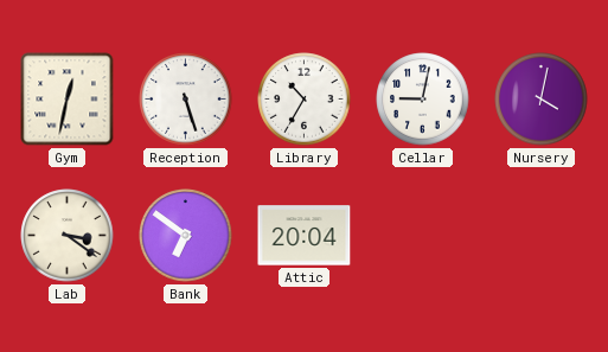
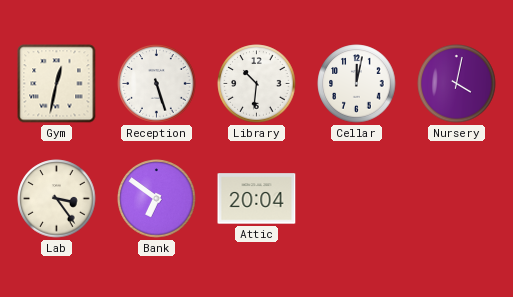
Library: 10:35 -> 10:31
Cellar: 9:02 -> 12:02
Lab: 3:21 -> 3:24
